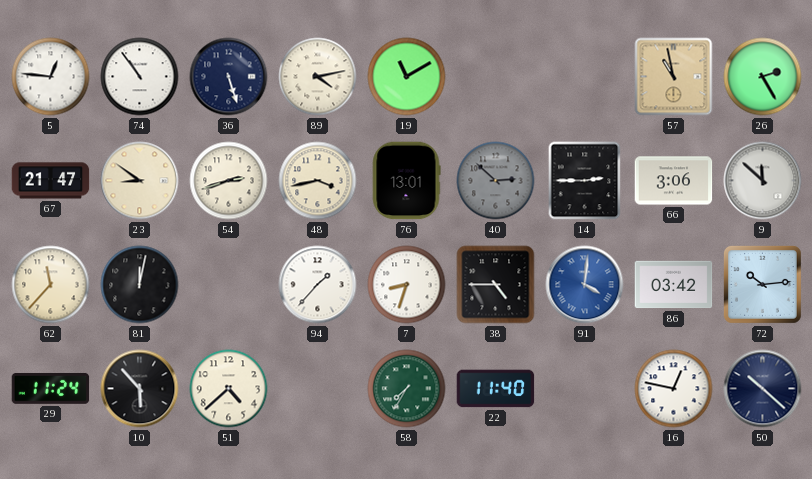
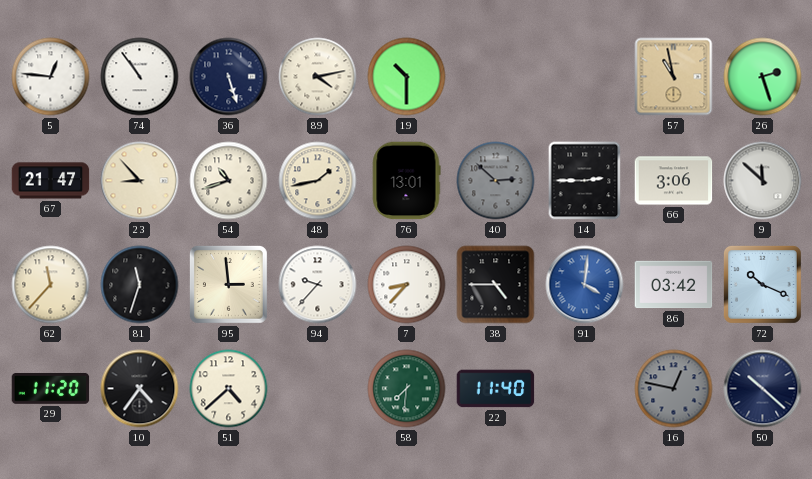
19: 11:10 -> 10:30
26: 2:25 -> 2:27
23: 8:51 -> 8:53
54: 2:42 -> 10:42
48: 3:43 -> 1:43
81: 12:02 -> 11:33
95: none -> 2:59
94: 1:37 -> 9:37
7: 8:33 -> 8:37
72: 10:14 -> 10:19
29: 11:24 -> 11:20
10: 5:53 -> 4:36
58: 7:35 -> 7:31
16 dial: white -> grey
